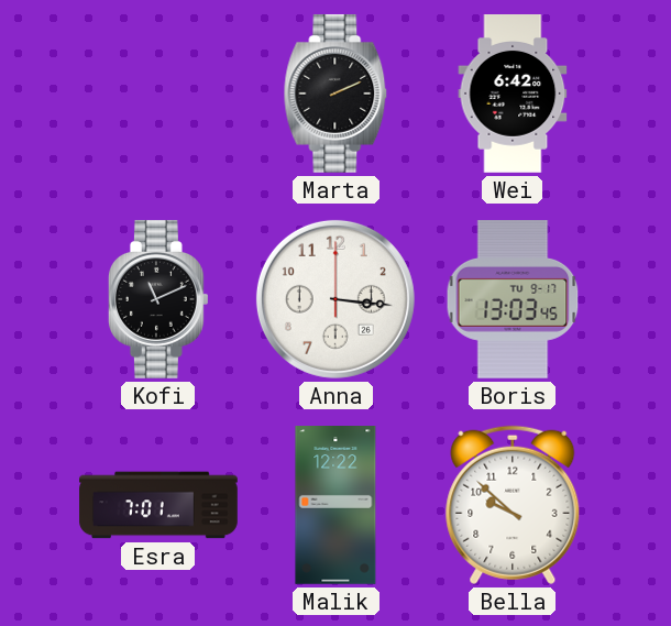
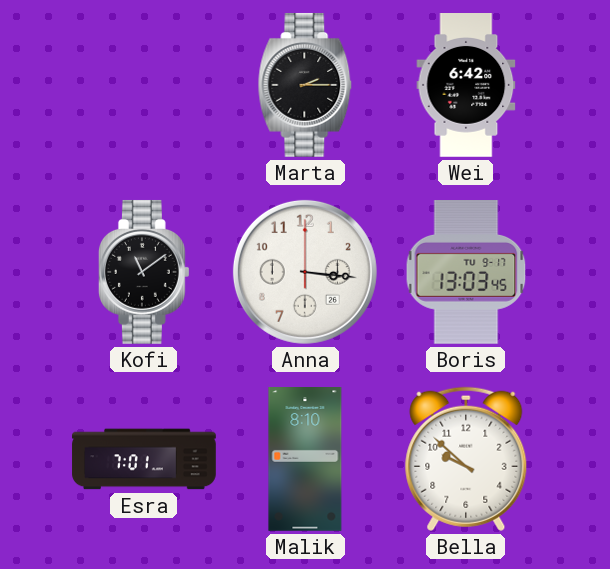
Marta: 2:11 -> 2:15
Kofi: 11:11 -> 11:09
Malik: 12:22 -> 8:10
